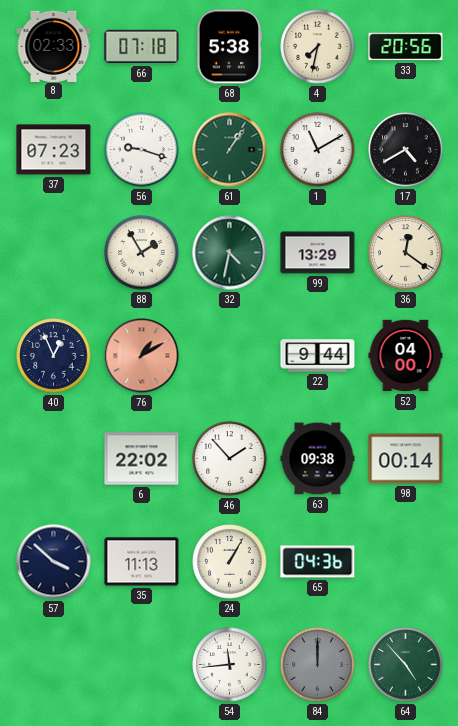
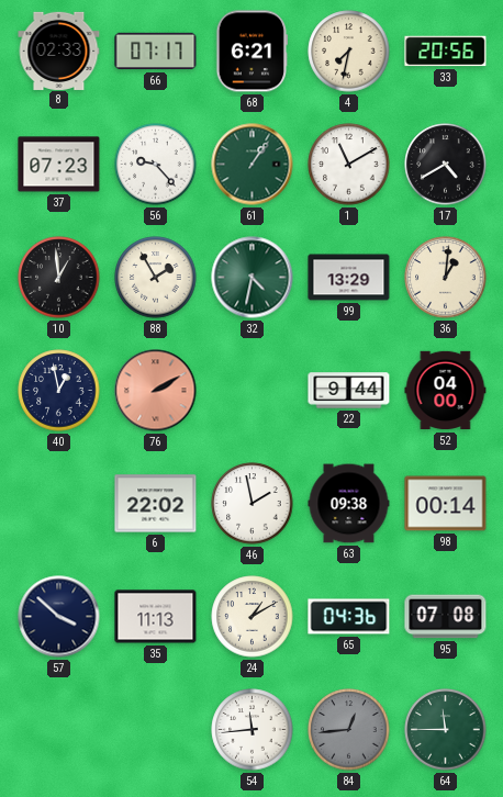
66: 07:18 -> 07:17
68: 5:38 -> 6:21
56: 9:18 -> 9:23
10: none -> 12:59
36: 12:21 -> 1:01
40: 12:56 -> 12:58
76: 1:10 -> 2:10
46: 1:53 -> 1:58
24: 1:05 -> 1:10
95: none -> 07:08
84: 12:00 -> 12:44
64: 4:53 -> 11:45
